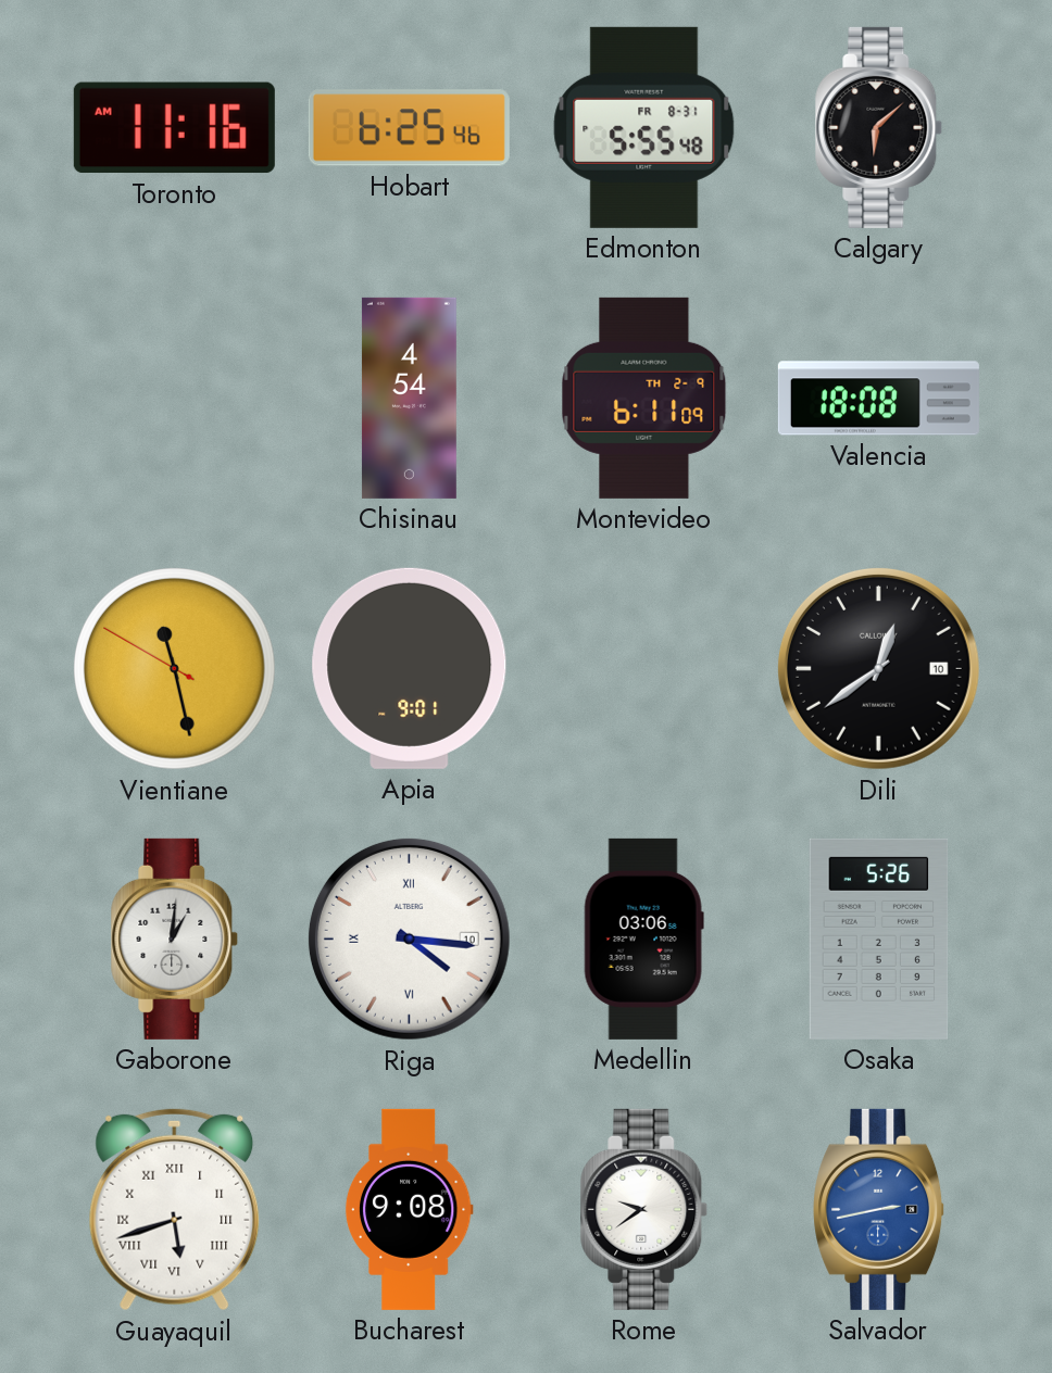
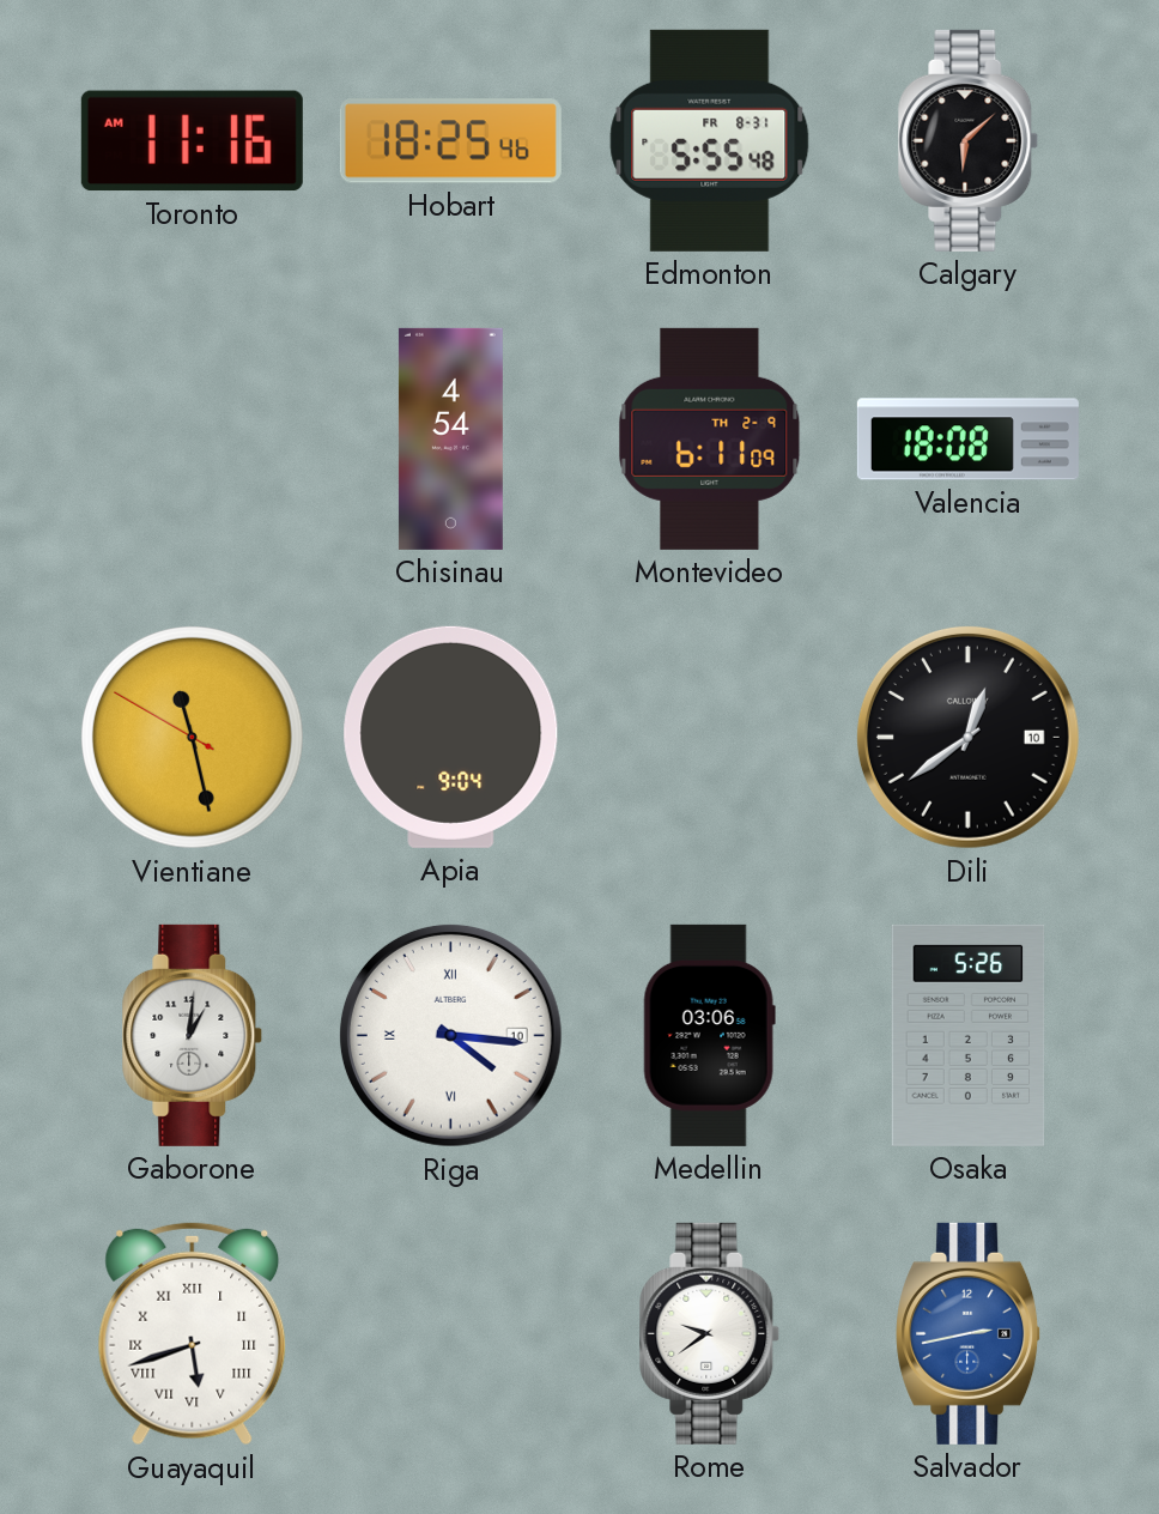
Hobart: 6:25 -> 18:25
Apia: 9:01 -> 9:04
Bucharest: 9:08 -> none
